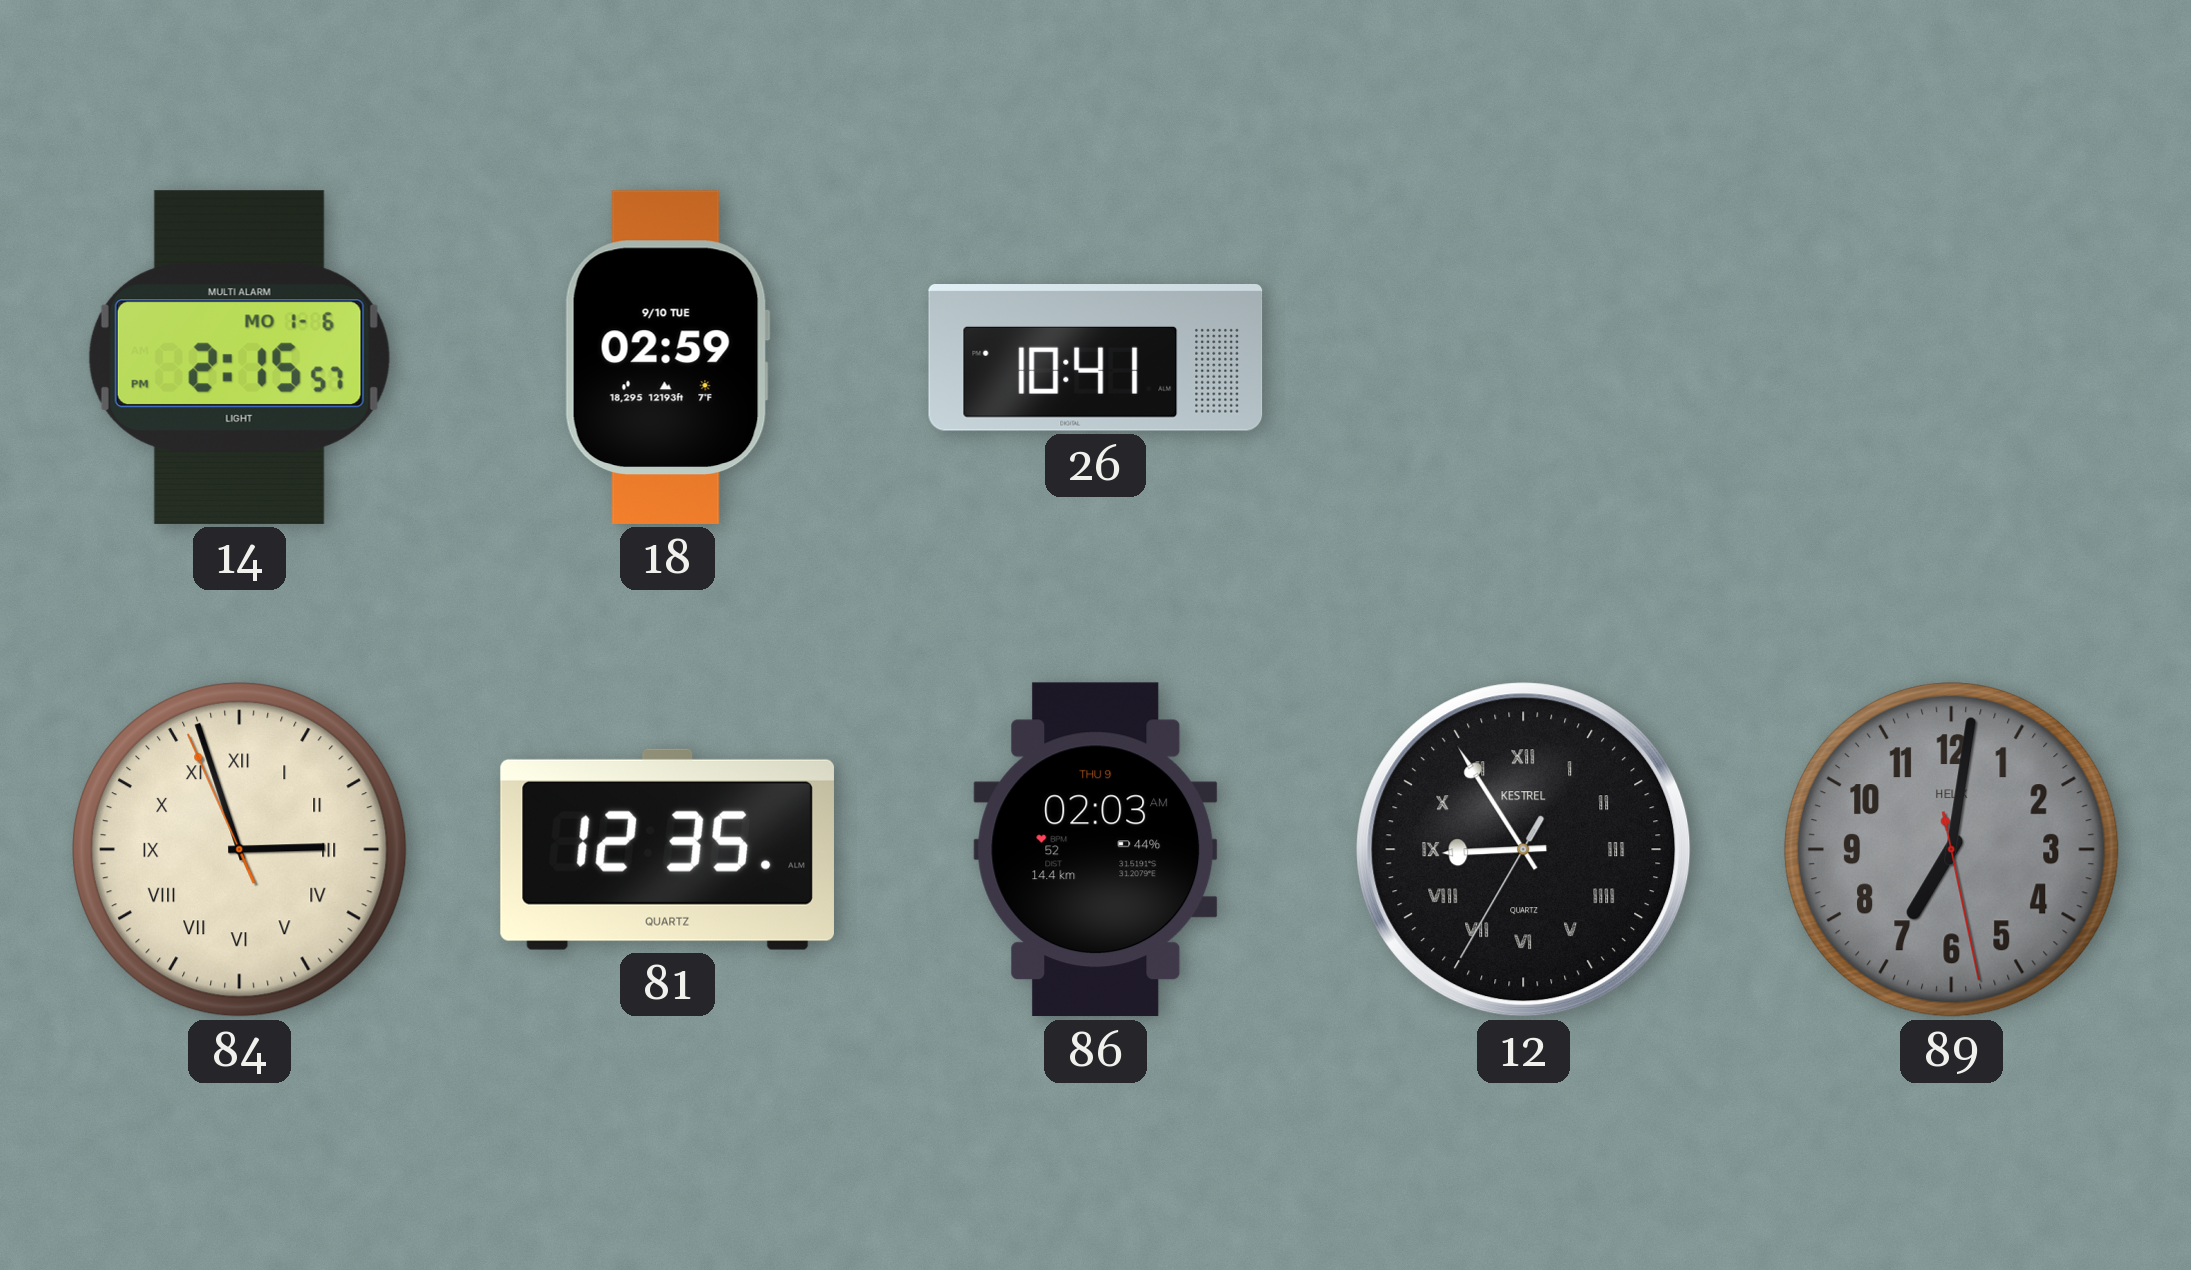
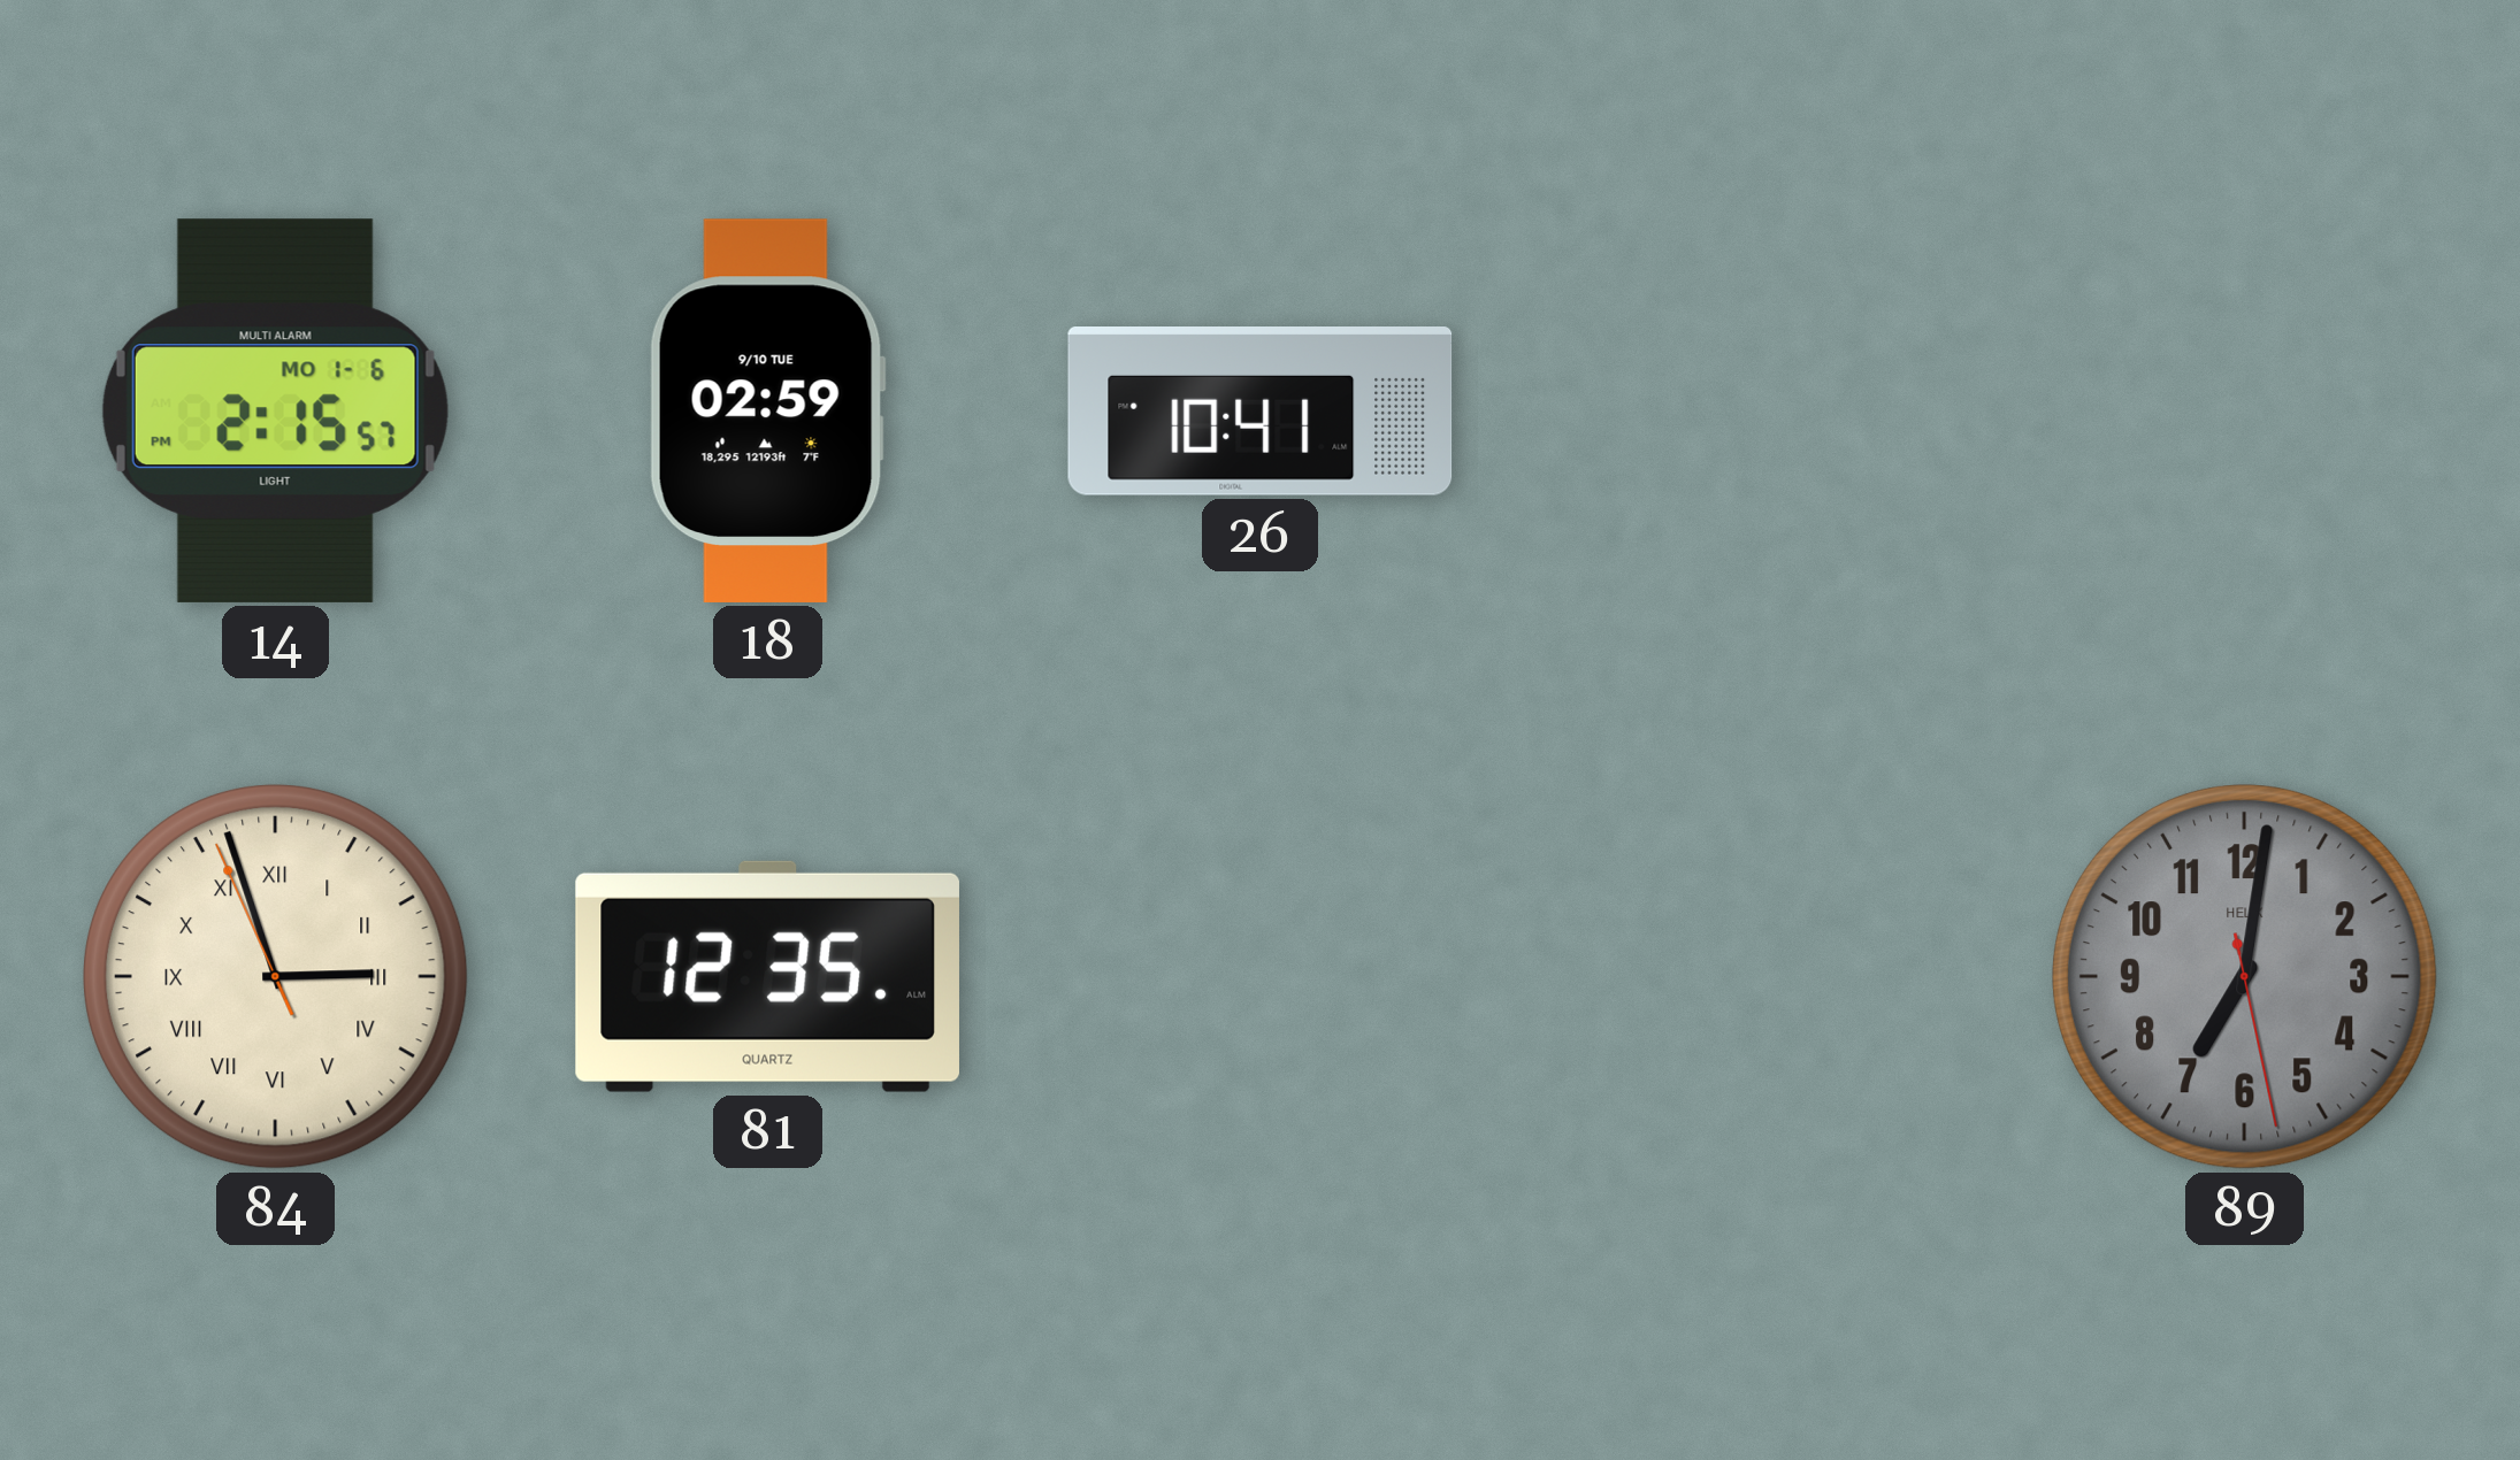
86: 02:03 -> none
12: 8:54 -> none
